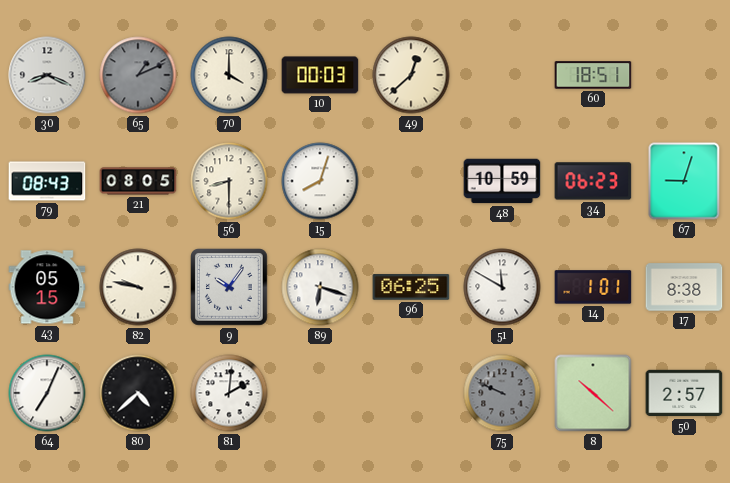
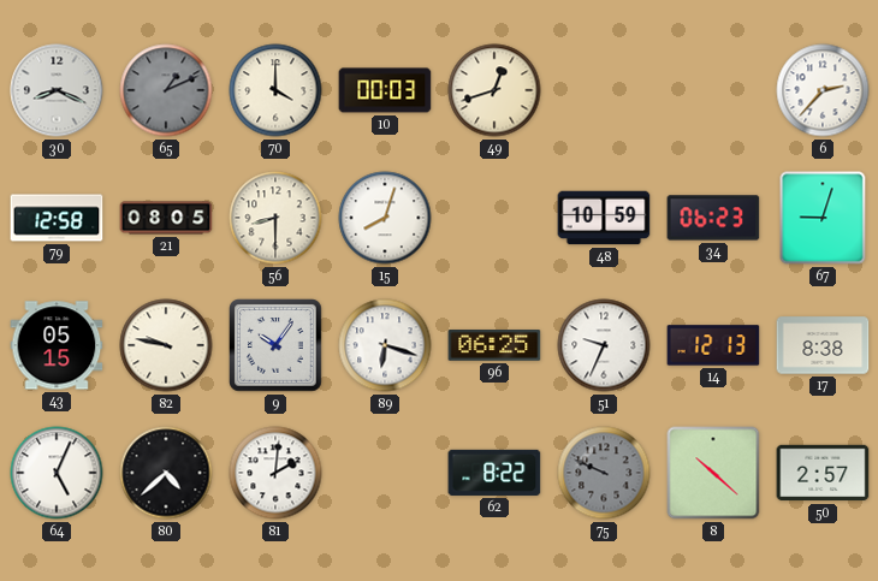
49: 12:38 -> 12:42
60: 18:51 -> none
6: none -> 2:37
79: 08:43 -> 12:58
51: 11:50 -> 9:34
14: 1:01 -> 12:13
64: 7:04 -> 5:04
62: none -> 8:22
